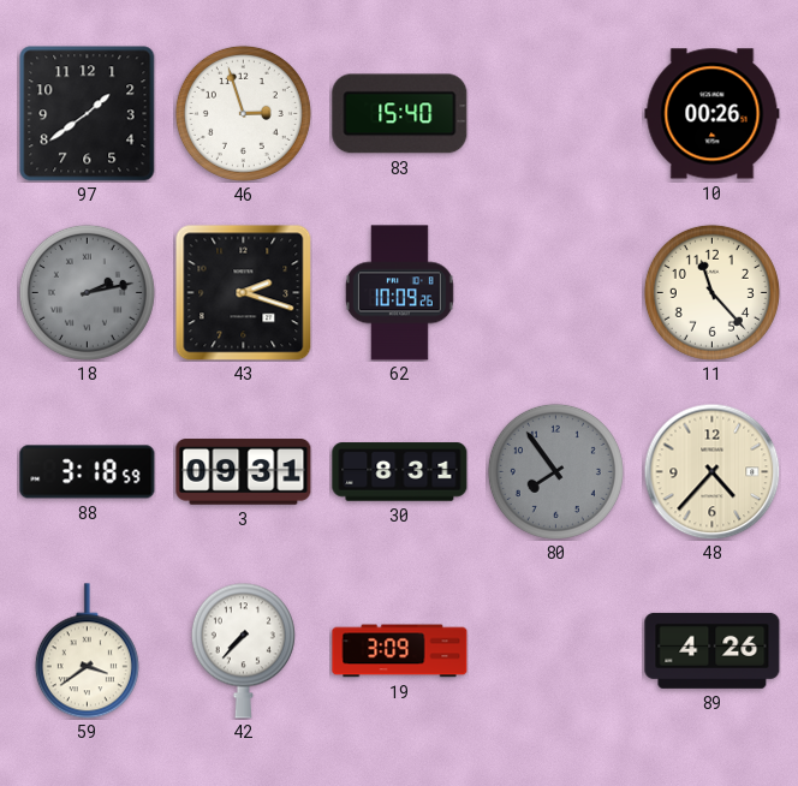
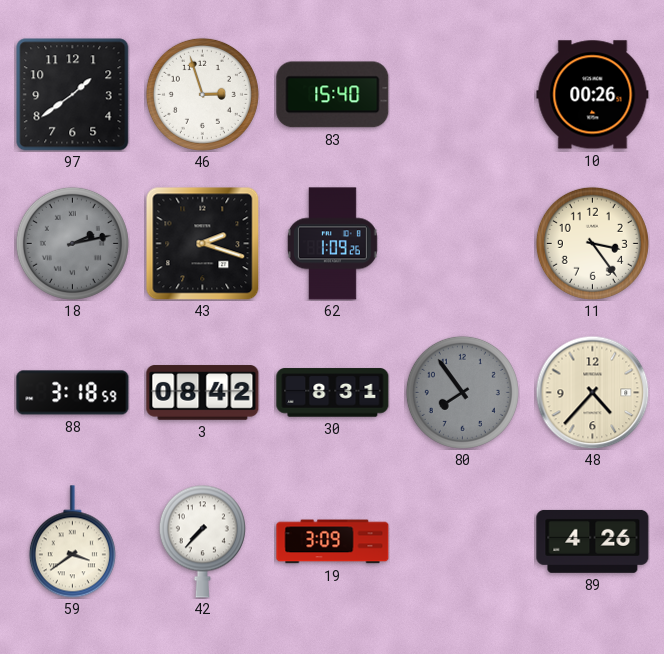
62: 10:09 -> 1:09
11: 11:23 -> 3:24
3: 09:31 -> 08:42
